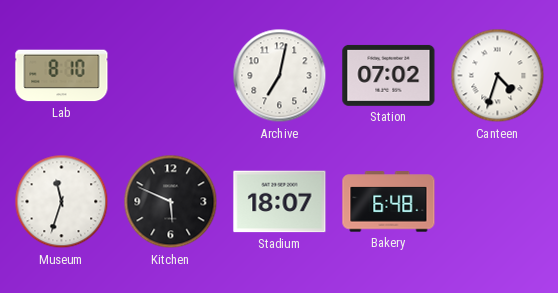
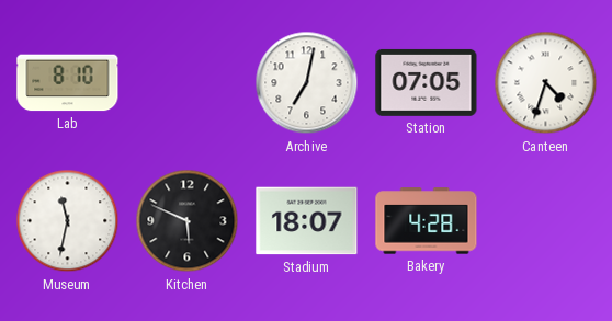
Station: 07:02 -> 07:05
Museum: 11:33 -> 11:32
Bakery: 6:48 -> 4:28
